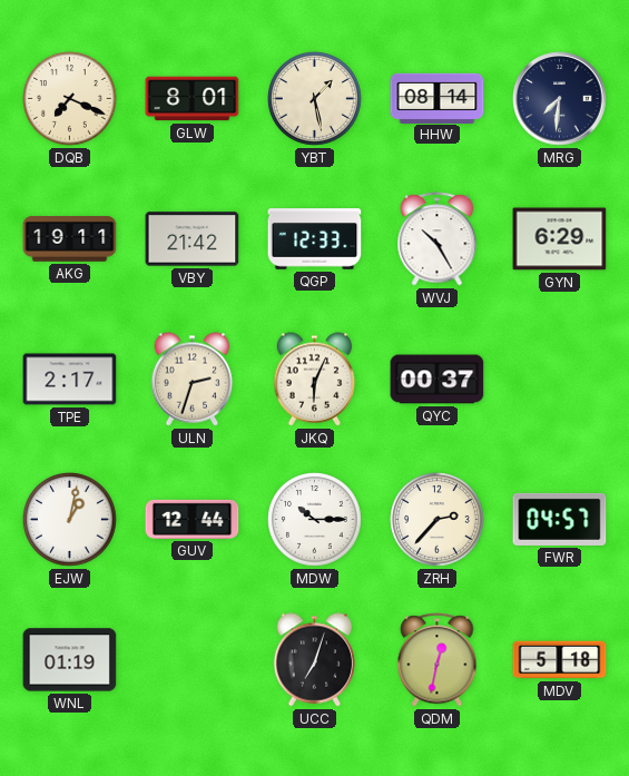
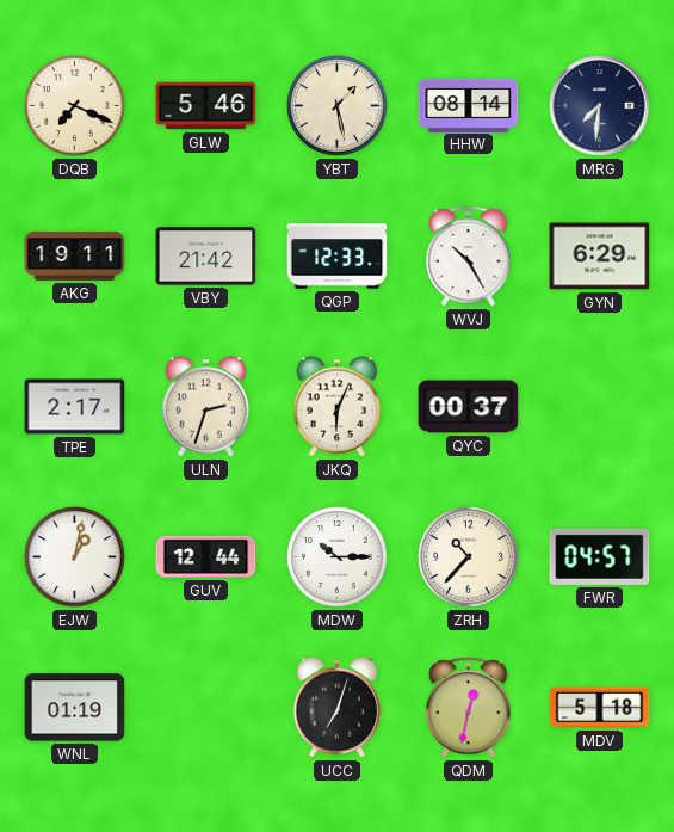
GLW: 8:01 -> 5:46
ZRH: 2:37 -> 10:37
